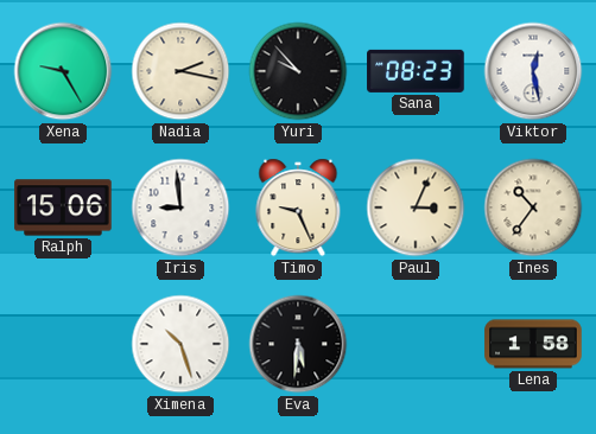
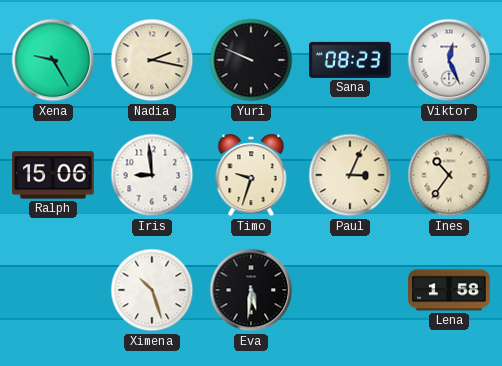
Yuri: 9:53 -> 9:49
Viktor: 12:28 -> 12:26
Timo: 9:26 -> 9:33
